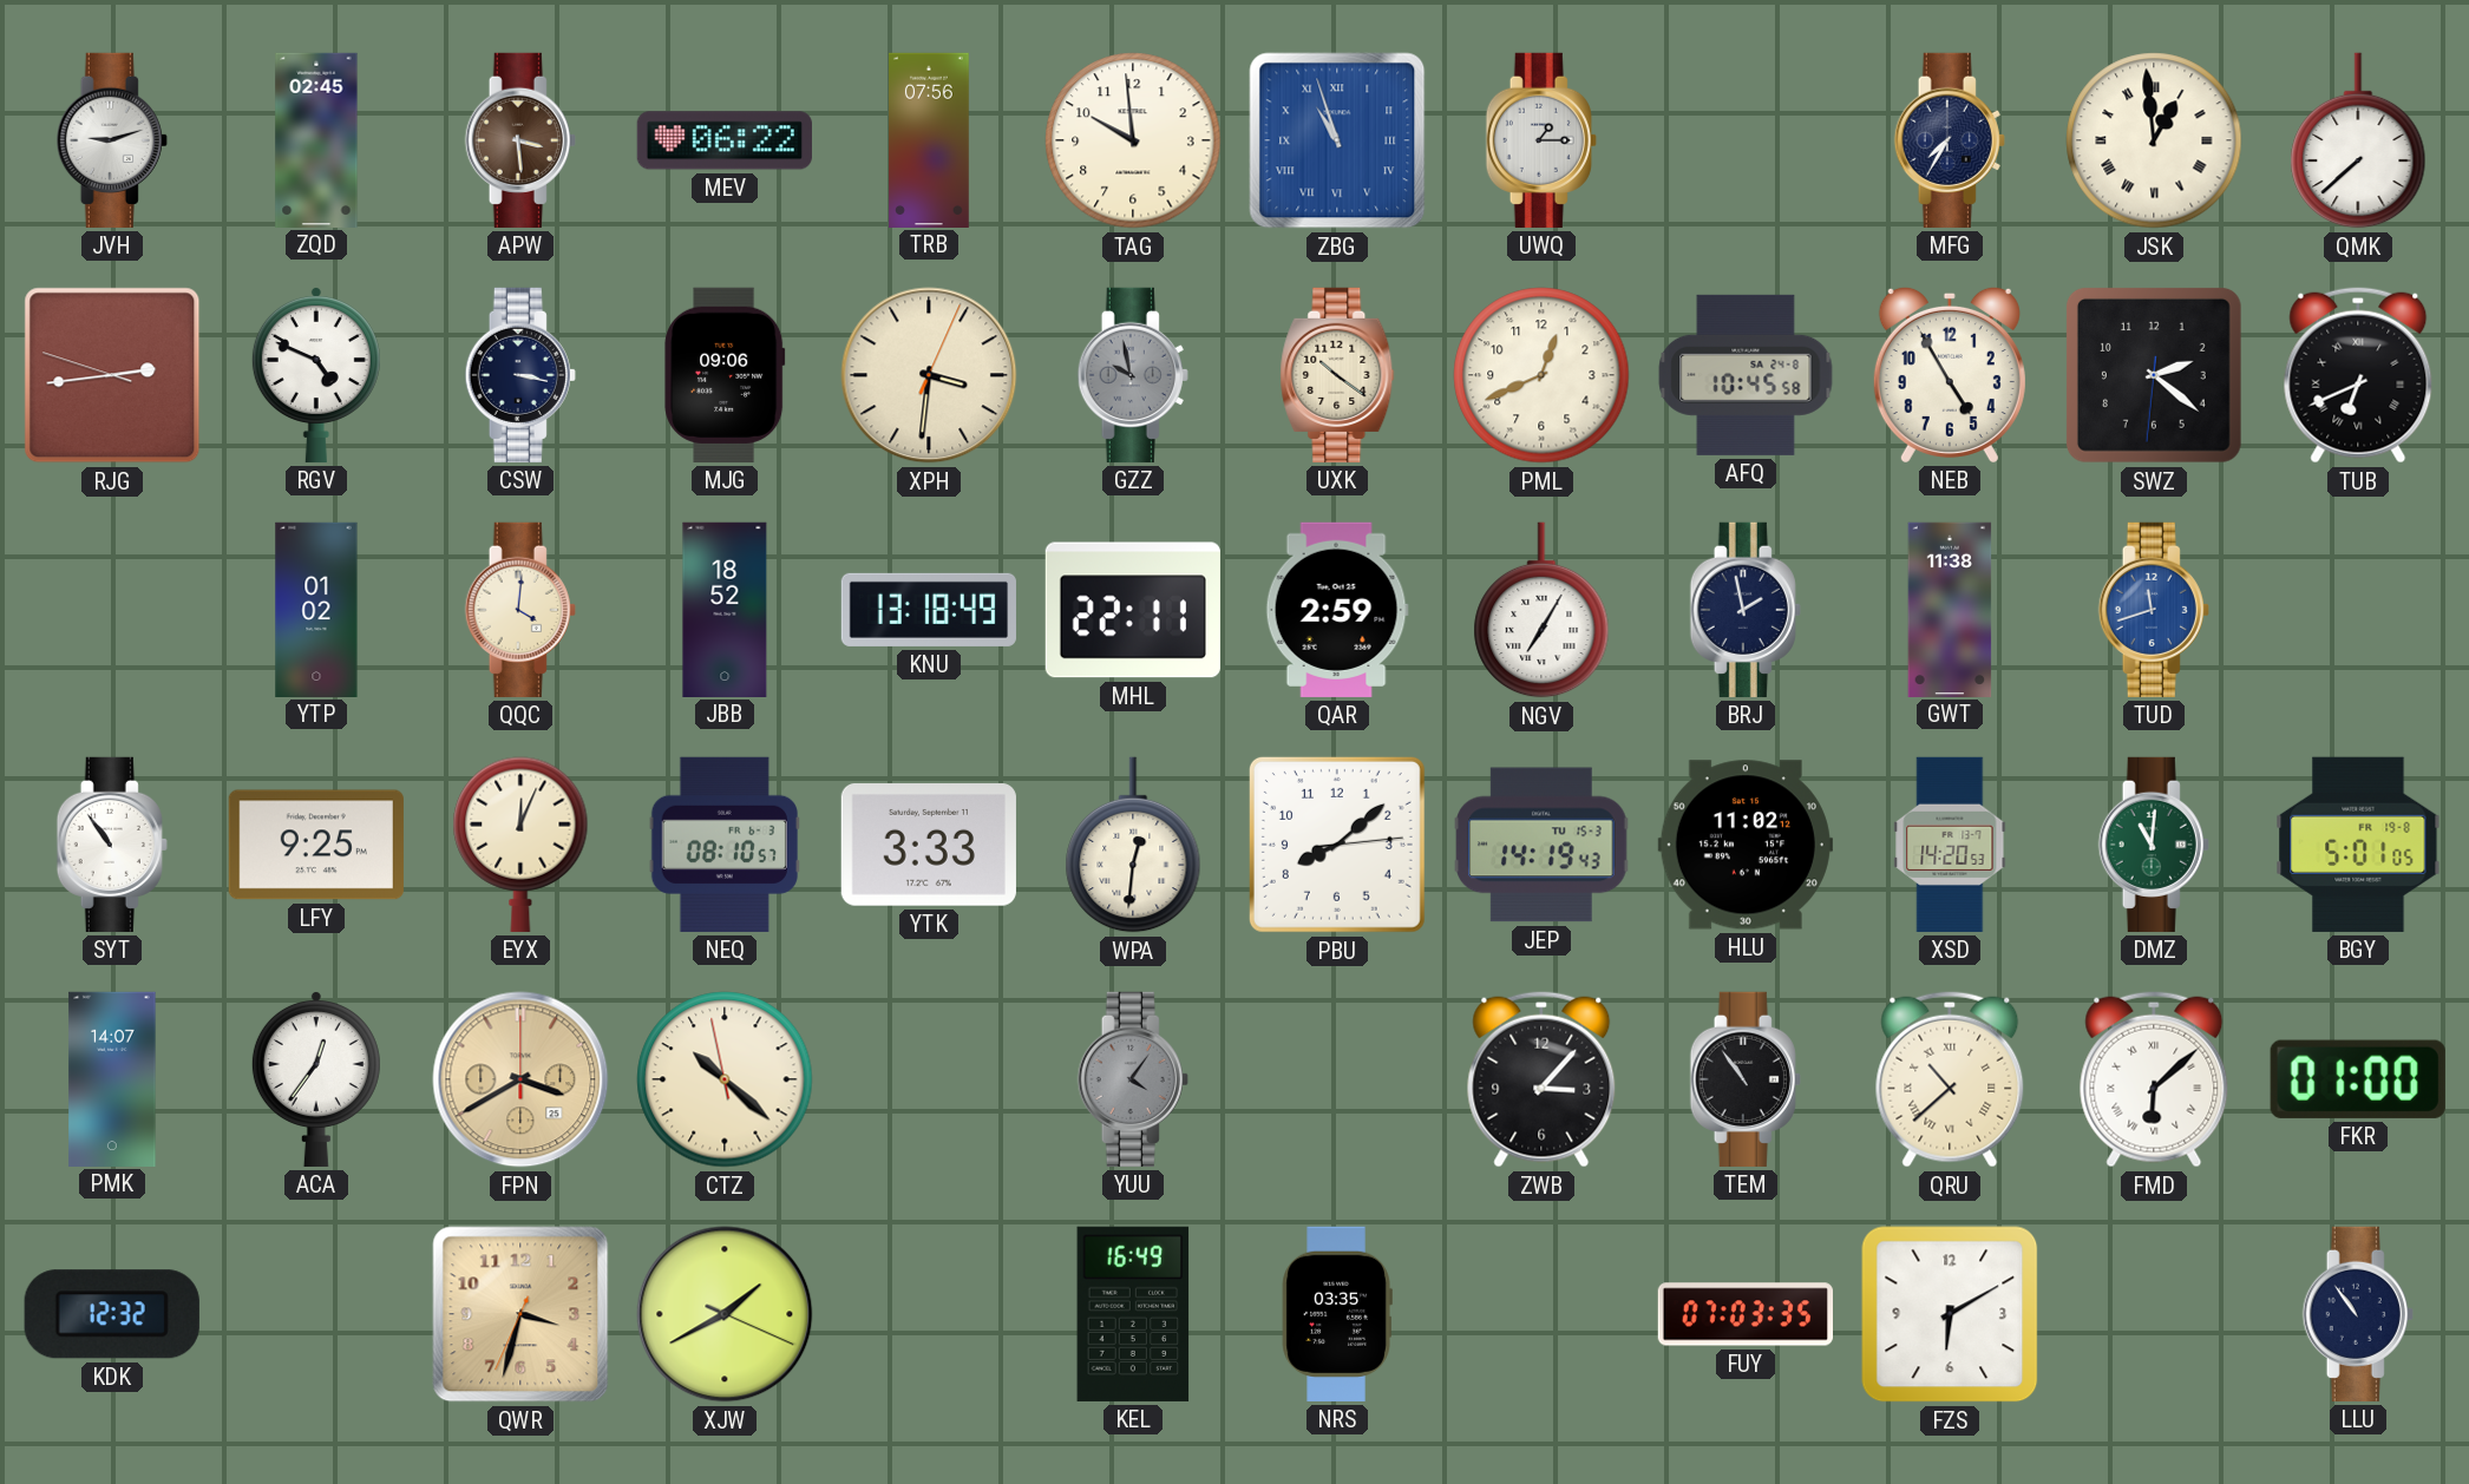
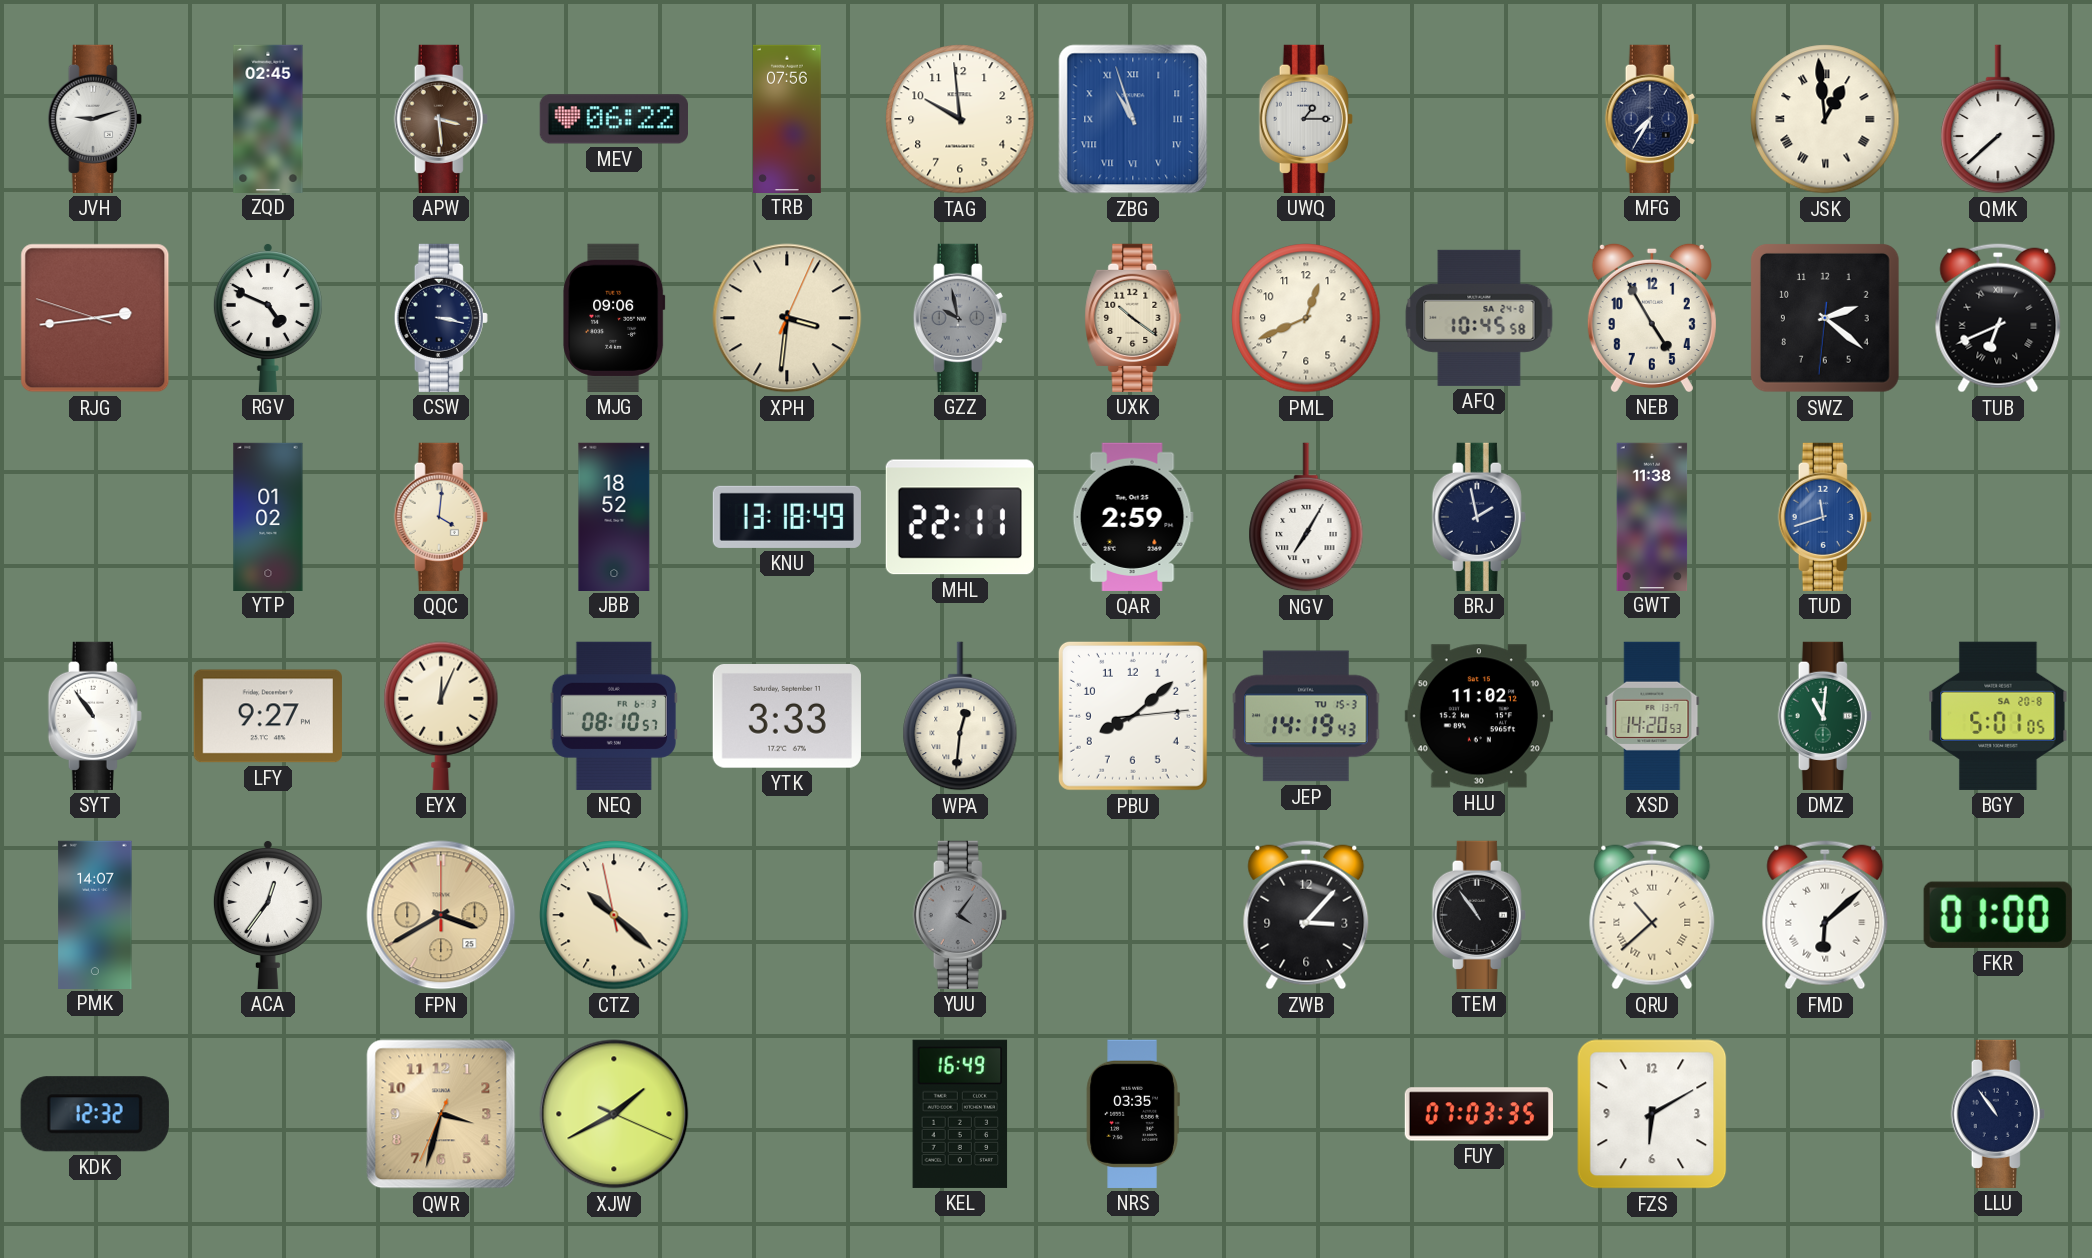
LFY: 9:25 -> 9:27
BGY date: FR 19-8 -> SA 20-8
